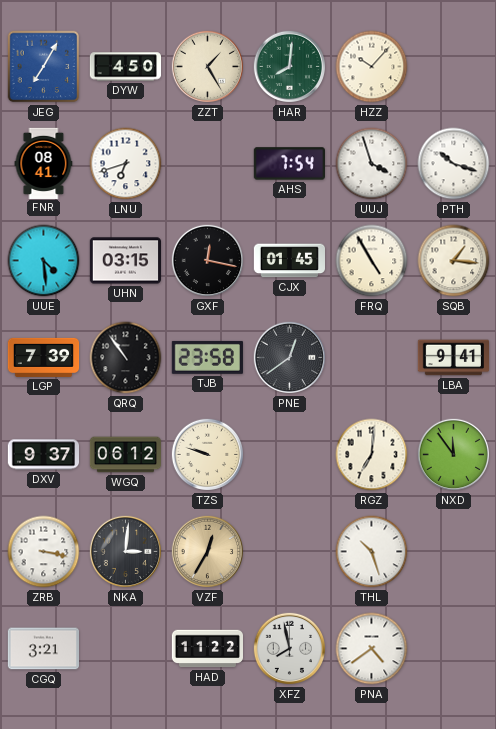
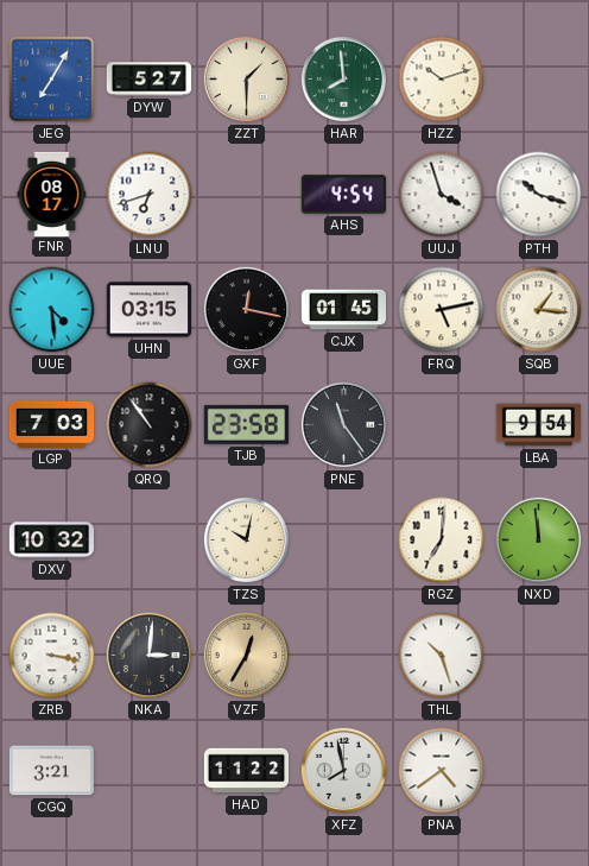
DYW: 4:50 -> 5:27
ZZT: 1:25 -> 1:30
HAR: 8:01 -> 7:59
HZZ: 10:07 -> 10:12
FNR: 08:41 -> 08:17
AHS: 7:54 -> 4:54
FRQ: 4:55 -> 5:13
LGP: 7:39 -> 7:03
PNE: 12:39 -> 11:24
LBA: 9:41 -> 9:54
DXV: 9:37 -> 10:32
WGQ: 06:12 -> none
TZS: 9:48 -> 10:02
NXD: 11:54 -> 11:59
